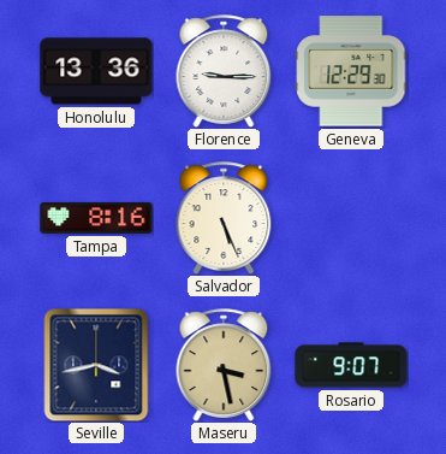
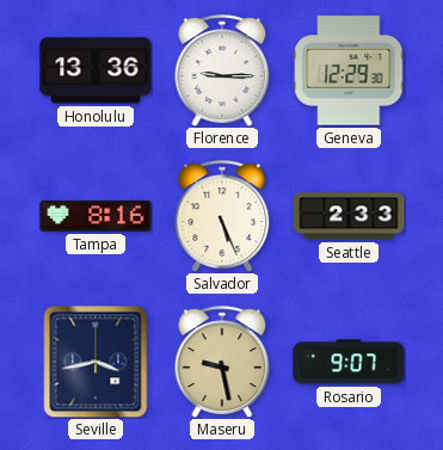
Seattle: none -> 2:33
Maseru: 3:28 -> 9:28
